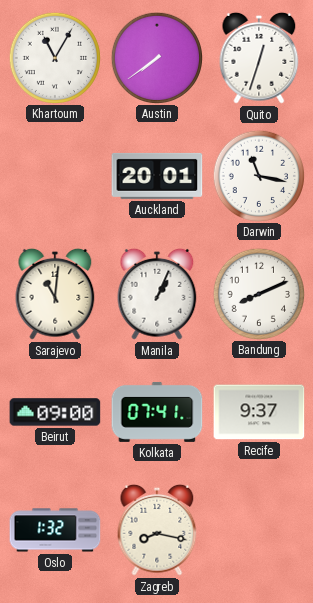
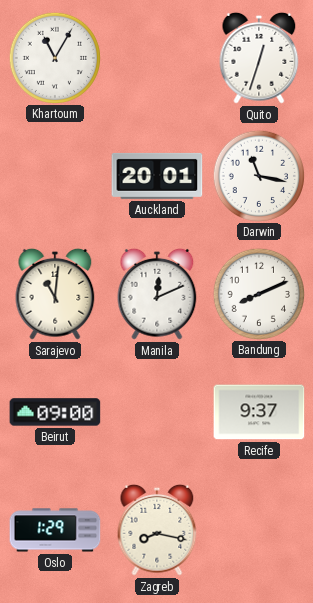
Austin: 7:39 -> none
Manila: 1:04 -> 12:11
Kolkata: 07:41 -> none
Oslo: 1:32 -> 1:29
